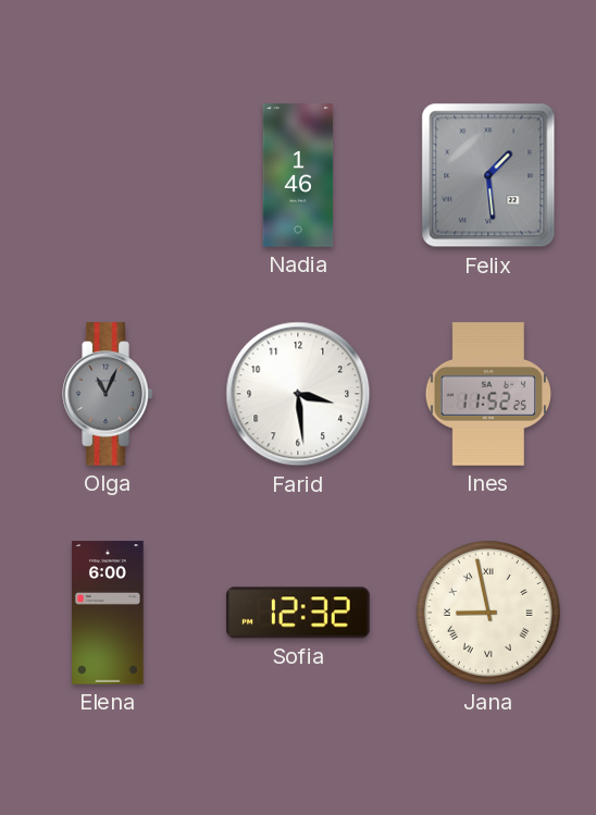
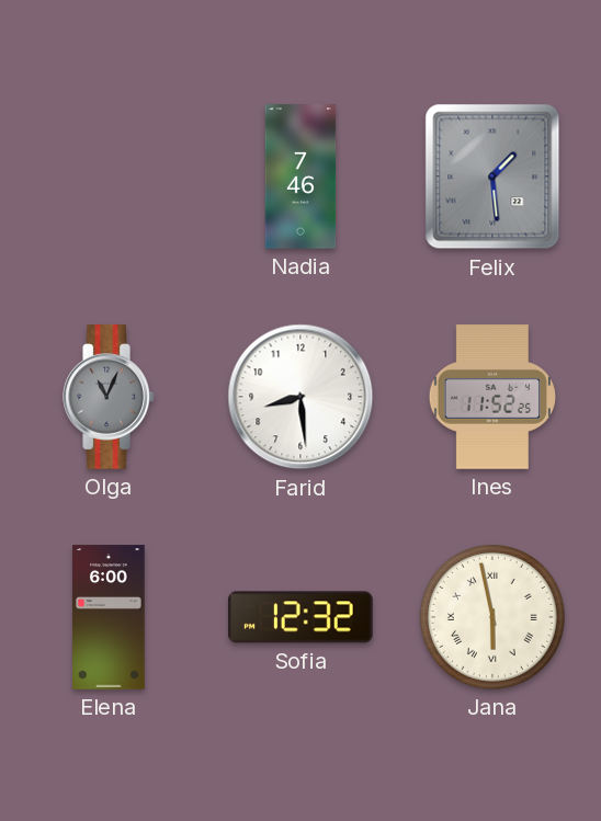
Nadia: 1:46 -> 7:46
Farid: 3:29 -> 8:29
Jana: 8:58 -> 5:58
